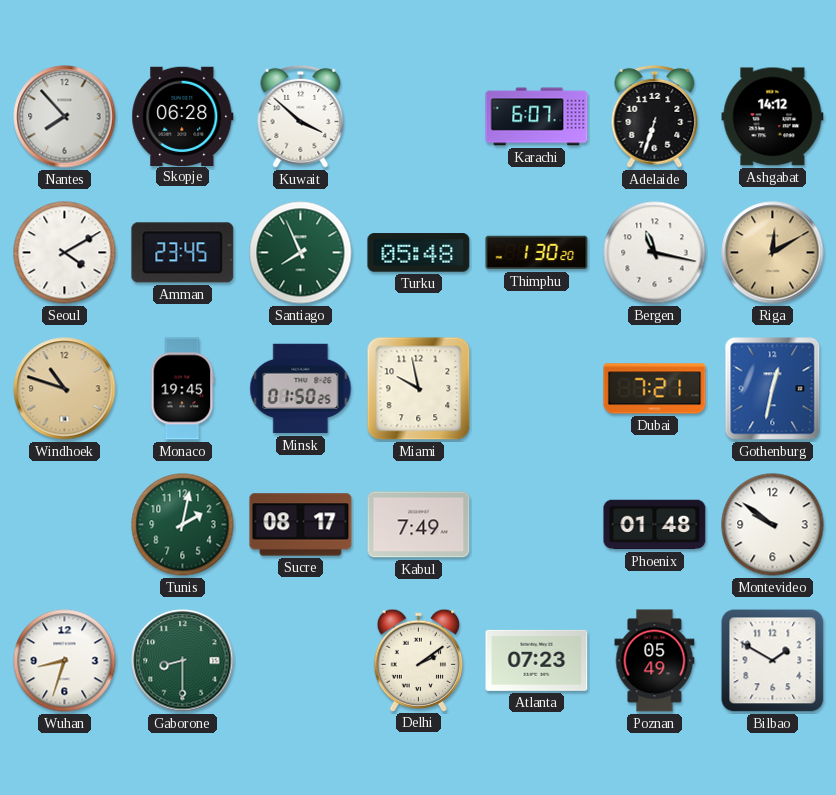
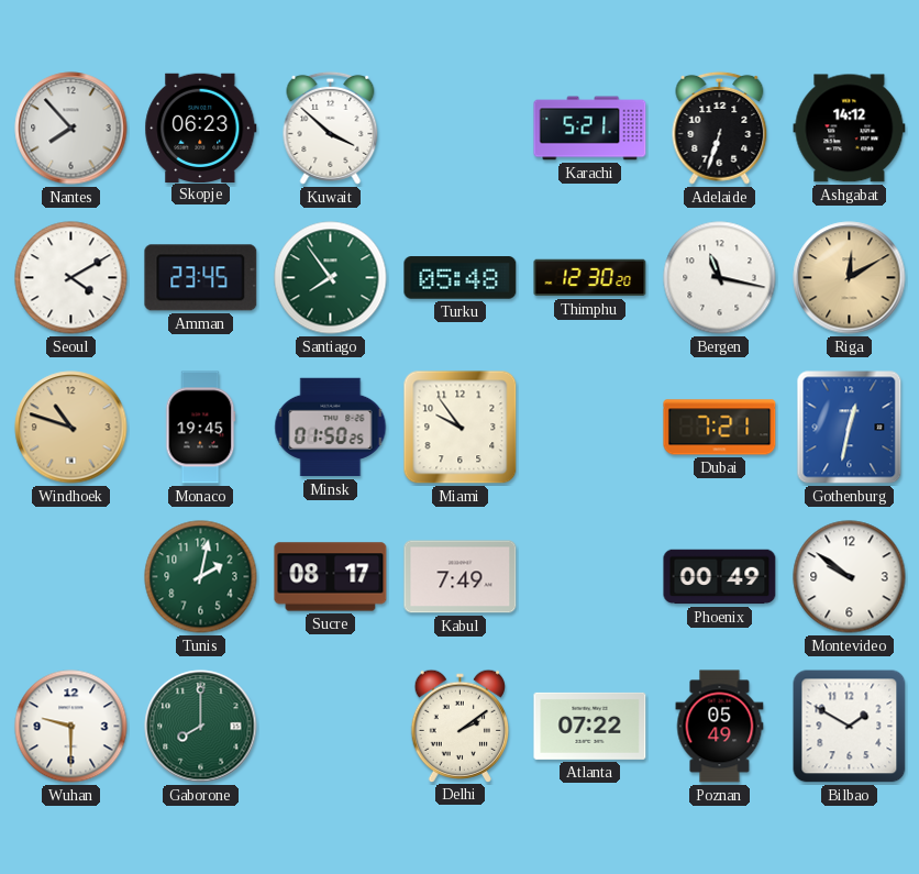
Skopje: 06:28 -> 06:23
Karachi: 6:07 -> 5:21
Santiago: 7:56 -> 7:54
Thimphu: 1:30 -> 12:30
Miami: 9:58 -> 9:54
Phoenix: 01:48 -> 00:49
Wuhan: 8:33 -> 9:30
Gaborone: 8:30 -> 8:00
Atlanta: 07:23 -> 07:22
